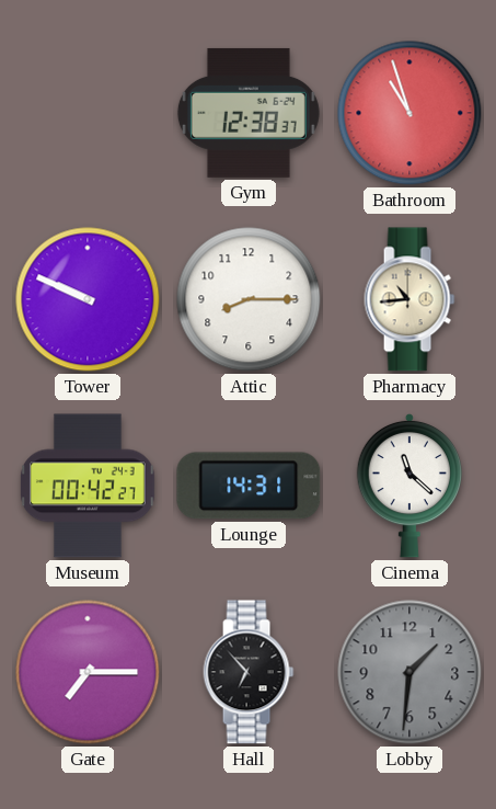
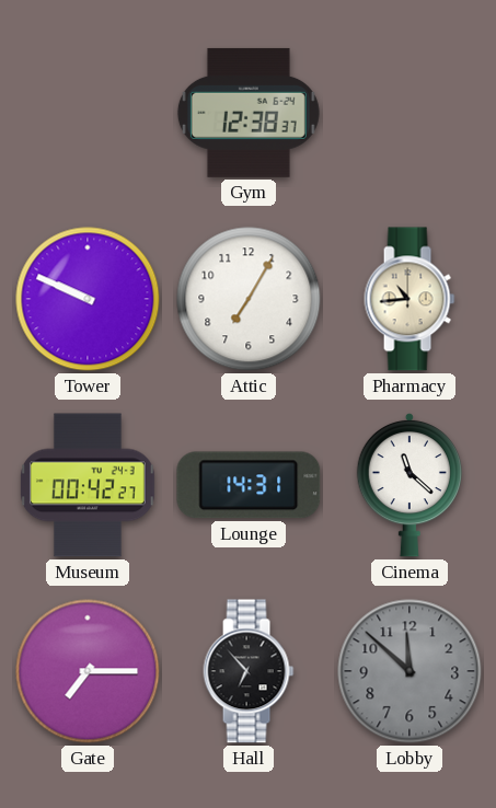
Bathroom: 10:57 -> none
Attic: 8:15 -> 7:05
Lobby: 1:31 -> 11:52
